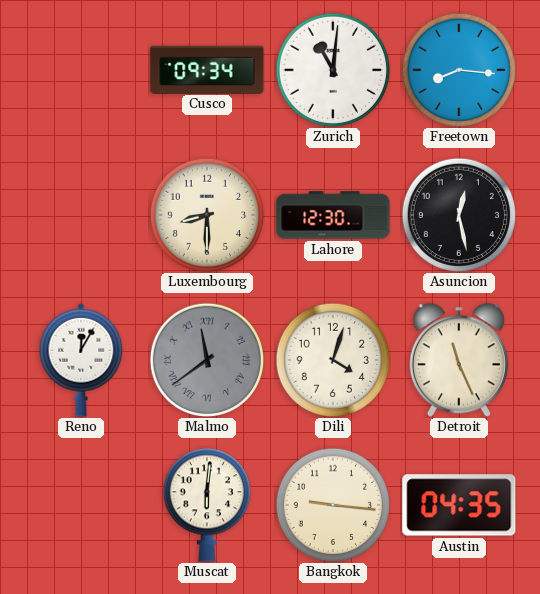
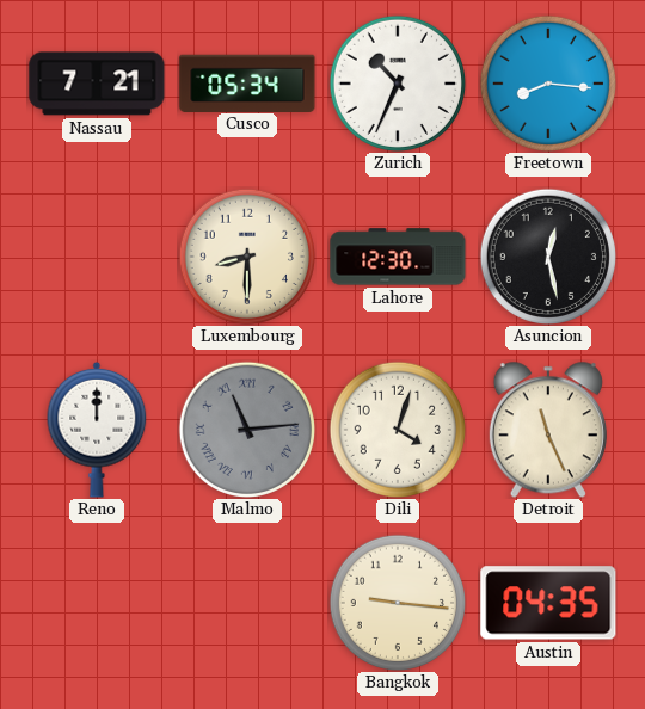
Nassau: none -> 7:21
Cusco: 09:34 -> 05:34
Zurich: 11:01 -> 10:34
Reno: 12:05 -> 12:00
Malmo: 11:39 -> 11:14
Muscat: 6:01 -> none
